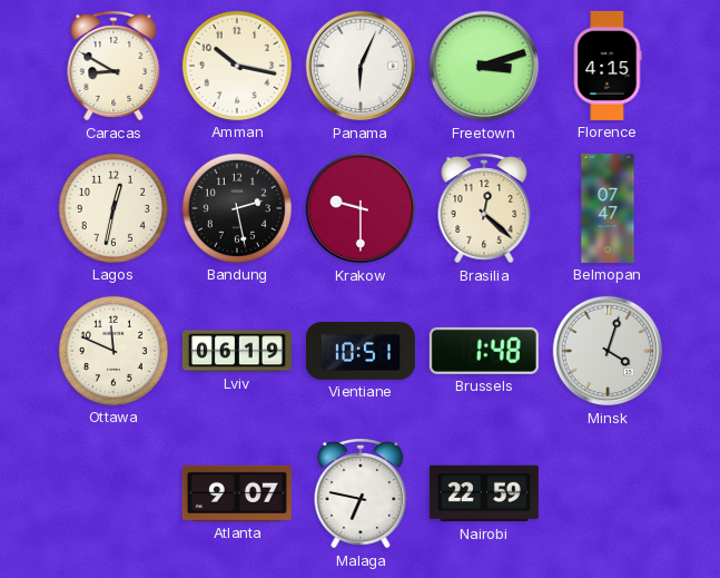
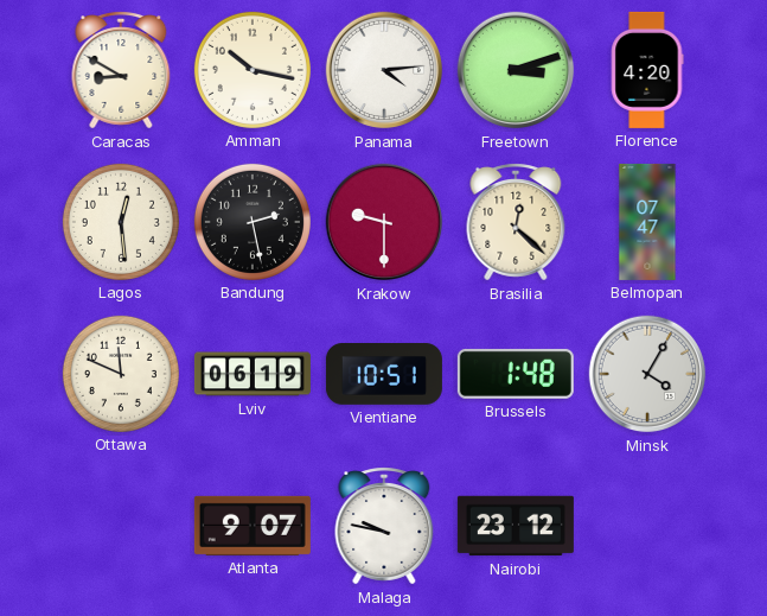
Panama: 6:04 -> 4:14
Florence: 4:15 -> 4:20
Lagos: 12:32 -> 12:29
Minsk: 4:03 -> 4:05
Malaga: 6:47 -> 9:47
Nairobi: 22:59 -> 23:12
